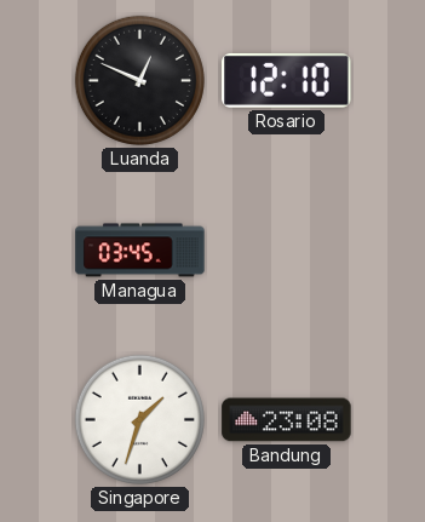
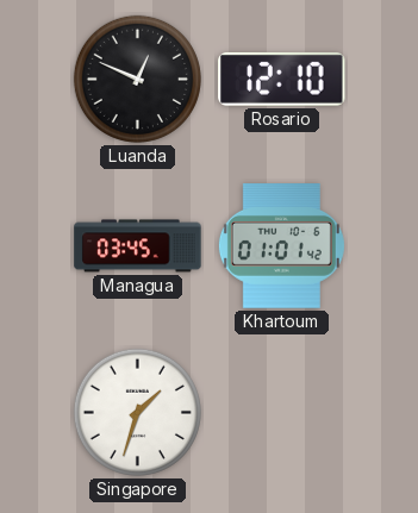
Khartoum: none -> 01:01
Bandung: 23:08 -> none
